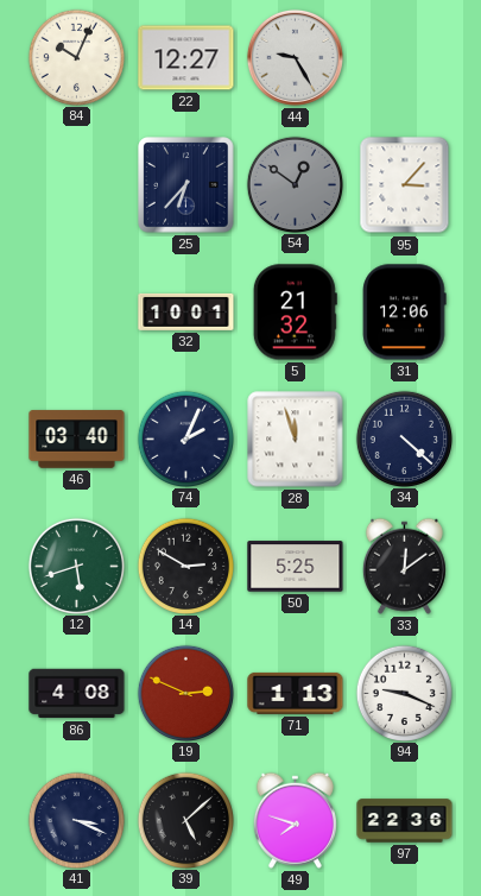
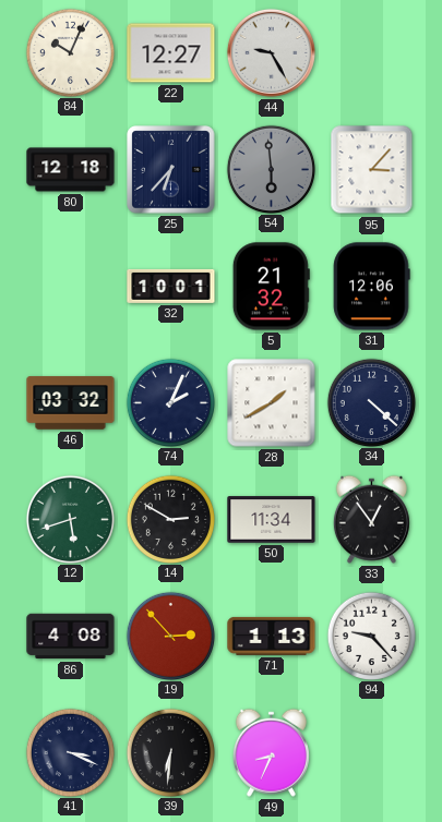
80: none -> 12:18
54: 12:51 -> 5:59
46: 03:40 -> 03:32
28: 11:57 -> 1:40
50: 5:25 -> 11:34
33: 12:09 -> 12:54
19: 2:49 -> 2:53
94: 9:19 -> 9:23
39: 5:08 -> 6:31
49: 7:48 -> 8:34
97: 22:36 -> none
